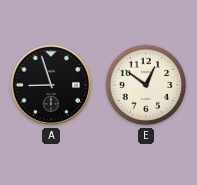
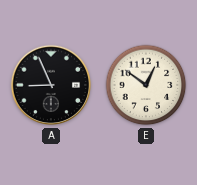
A: 8:57 -> 8:56
